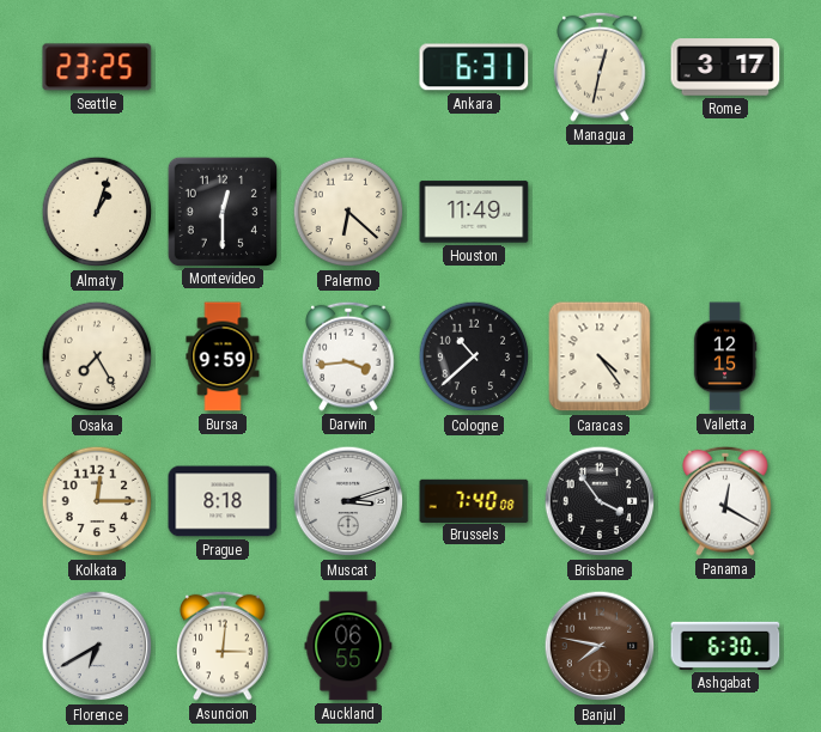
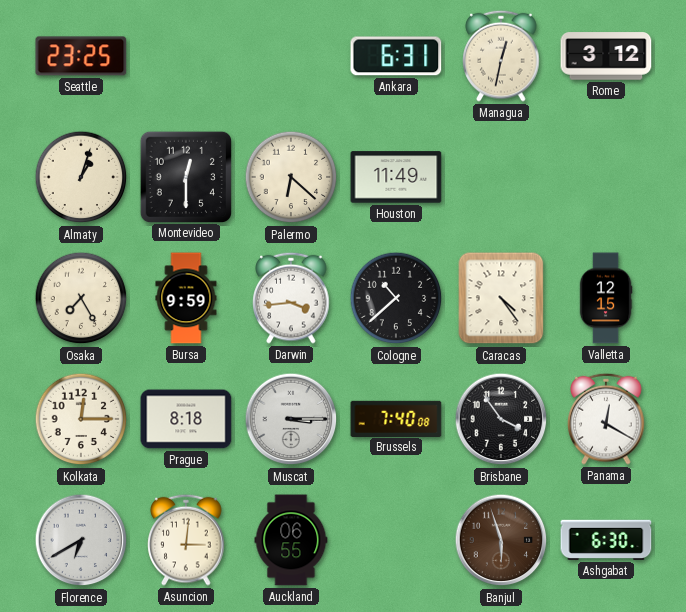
Rome: 3:17 -> 3:12
Muscat: 3:12 -> 3:15
Banjul: 7:47 -> 5:57
